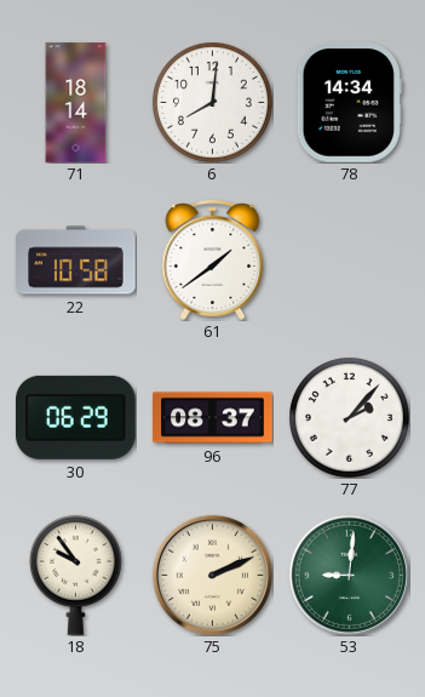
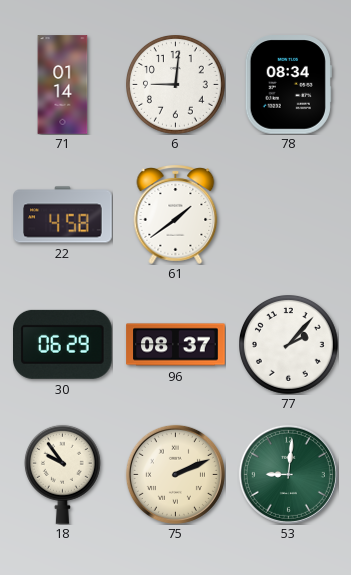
71: 18:14 -> 01:14
6: 8:01 -> 9:01
78: 14:34 -> 08:34
22: 10:58 -> 4:58
